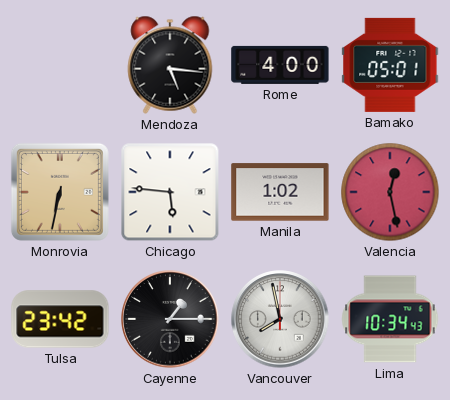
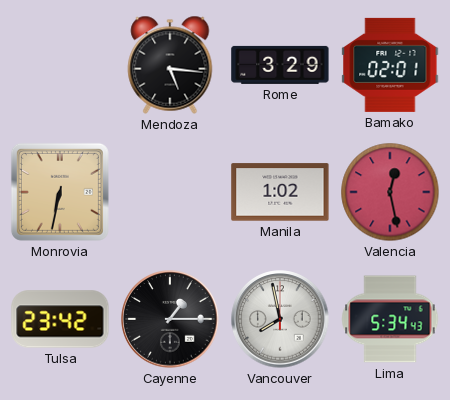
Rome: 4:00 -> 3:29
Bamako: 05:01 -> 02:01
Chicago: 5:46 -> none
Lima: 10:34 -> 5:34
